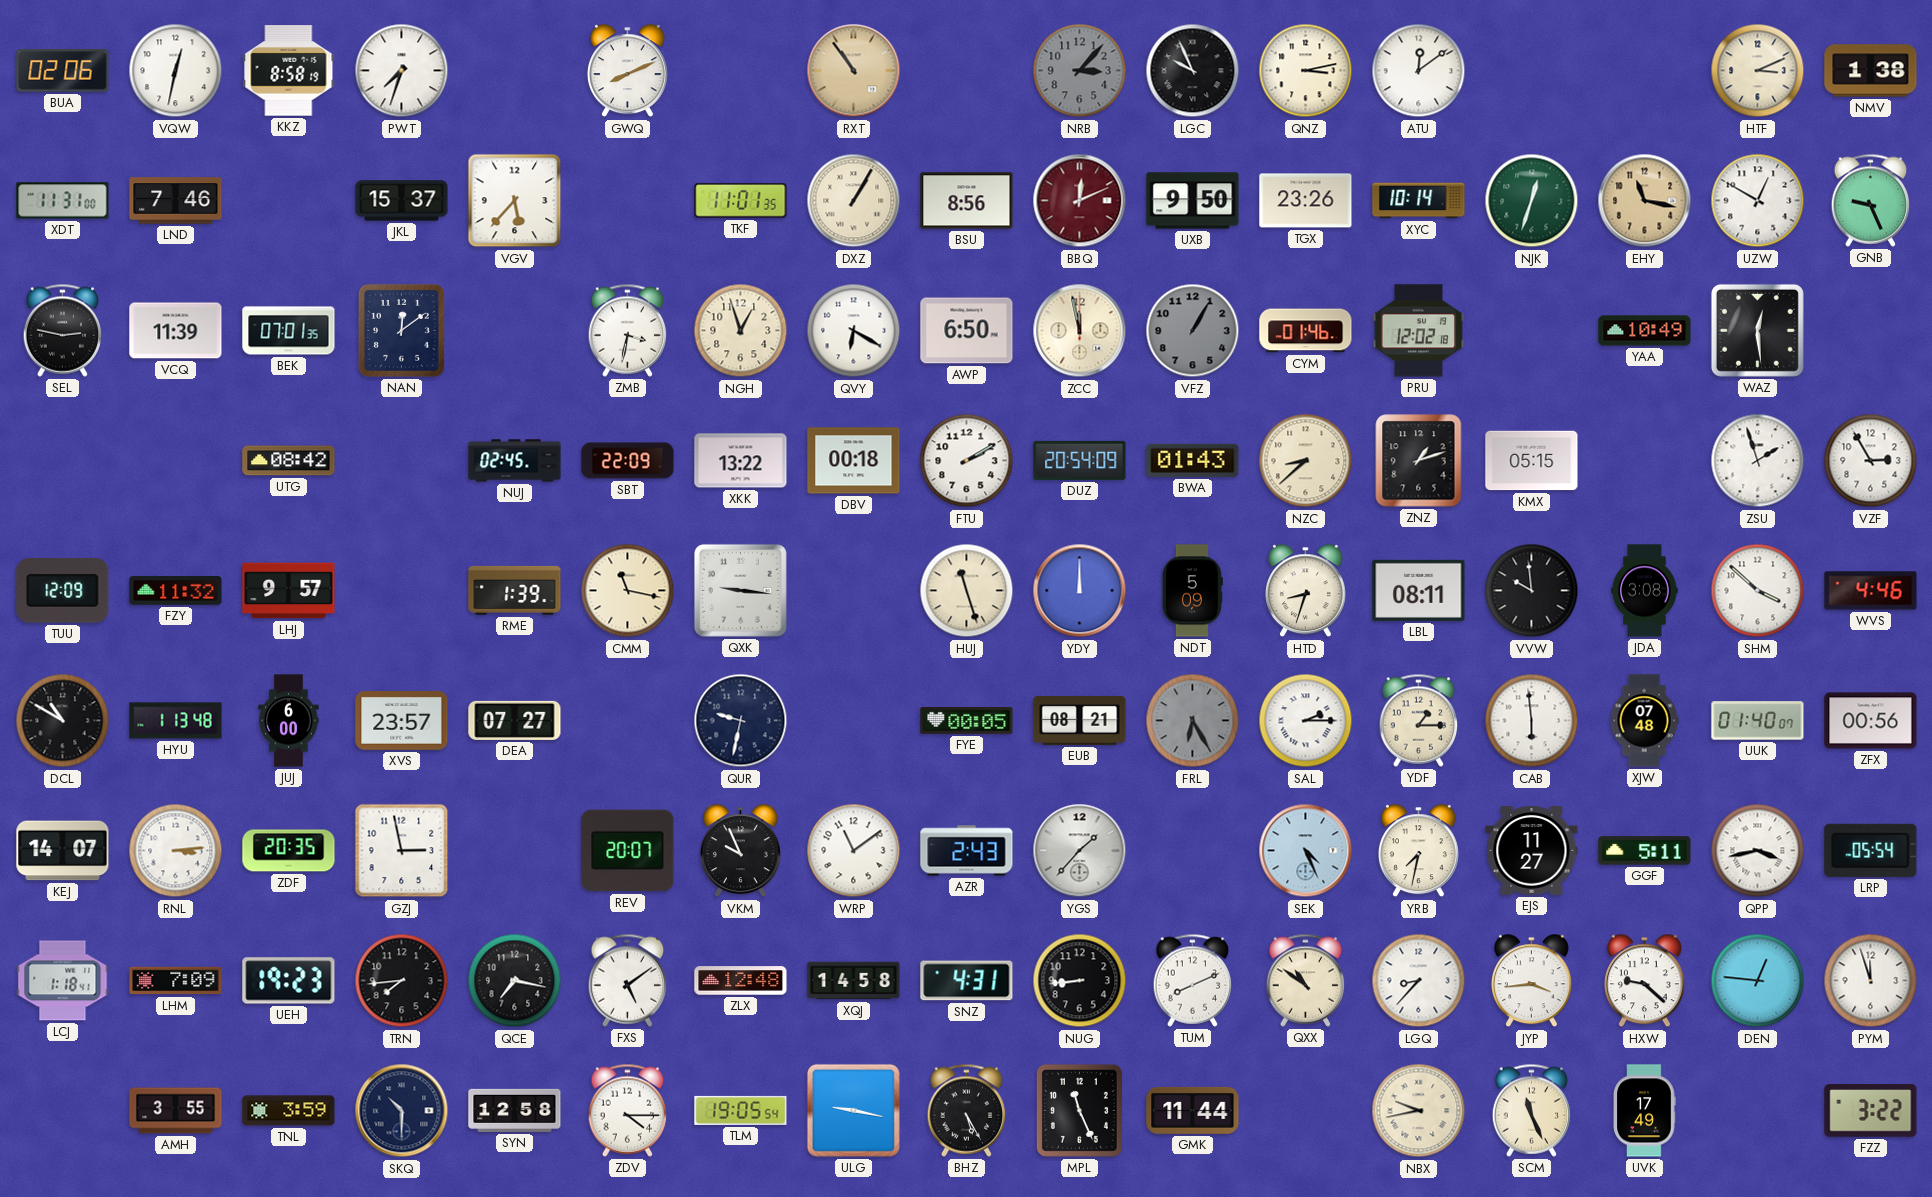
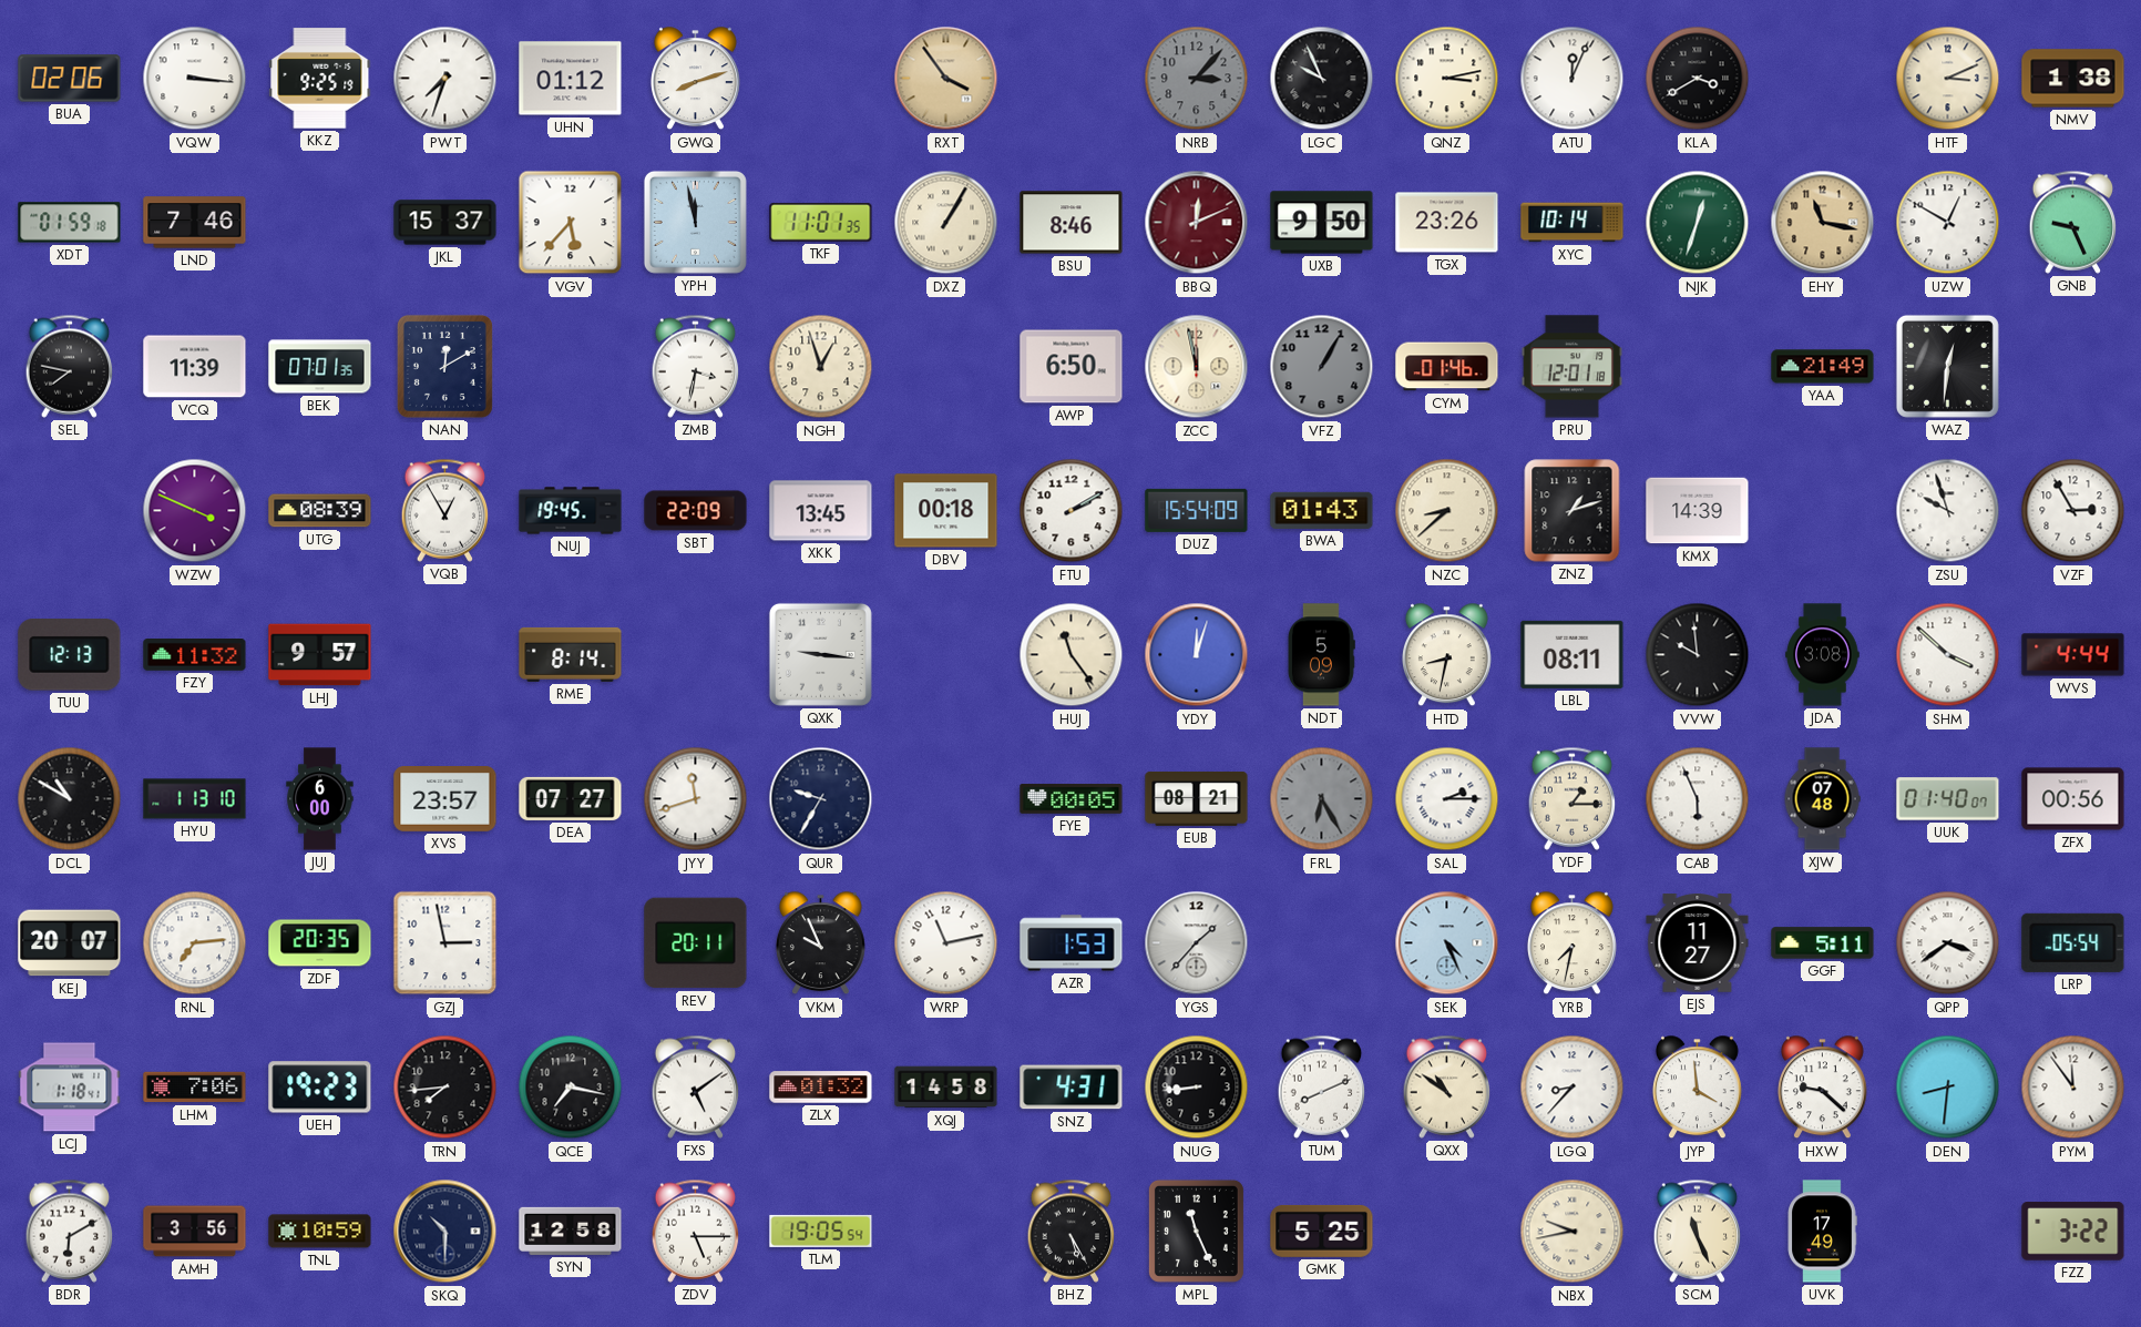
VQW: 12:32 -> 3:16
KKZ: 8:58 -> 9:25
UHN: none -> 01:12
GWQ: 8:11 -> 8:12
RXT: 10:54 -> 3:54
ATU: 12:09 -> 12:04
KLA: none -> 3:40
XDT: 11:31 -> 01:59
YPH: none -> 11:58
BSU: 8:56 -> 8:46
SEL: 2:47 -> 7:47
NAN: 12:09 -> 12:10
QVY: 6:20 -> none
PRU: 12:02 -> 12:01
YAA: 10:49 -> 21:49
WAZ: 12:29 -> 12:31
WZW: none -> 3:49
UTG: 08:42 -> 08:39
VQB: none -> 12:55
NUJ: 02:45 -> 19:45
XKK: 13:22 -> 13:45
DUZ: 20:54 -> 15:54
KMX: 05:15 -> 14:39
ZSU: 1:57 -> 9:57
TUU: 12:09 -> 12:13
RME: 1:39 -> 8:14
CMM: 11:17 -> none
HUJ: 11:27 -> 11:24
YDY: 12:00 -> 12:03
HTD: 8:33 -> 8:32
WVS: 4:46 -> 4:44
HYU: 1:13:48 -> 1:13:10
JYY: none -> 11:42
QUR: 9:32 -> 9:35
CAB: 5:59 -> 5:56
KEJ: 14:07 -> 20:07
RNL: 3:14 -> 7:14
REV: 20:07 -> 20:11
WRP: 11:09 -> 11:13
AZR: 2:43 -> 1:53
QPP: 3:43 -> 3:39
LHM: 7:09 -> 7:06
ZLX: 12:48 -> 01:32
JYP: 3:44 -> 3:59
DEN: 12:46 -> 8:31
PYM: 11:57 -> 11:54
BDR: none -> 6:10
AMH: 3:55 -> 3:56
TNL: 3:59 -> 10:59
ZDV: 4:15 -> 5:15
ULG: 9:17 -> none
GMK: 11:44 -> 5:25
